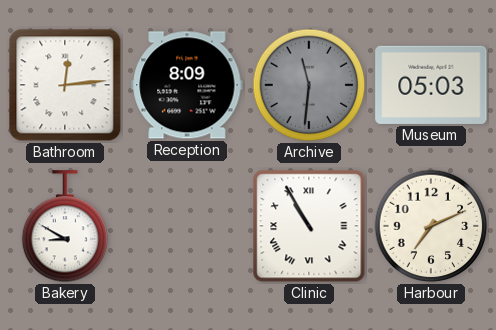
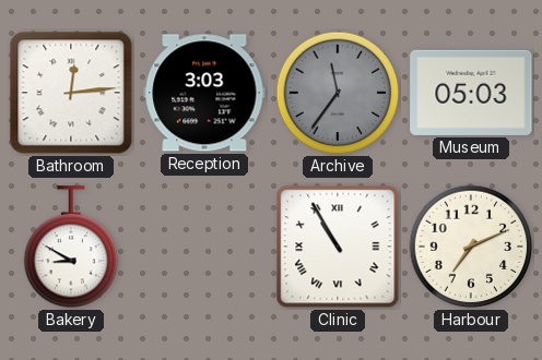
Reception: 8:09 -> 3:03
Archive: 11:31 -> 11:36
